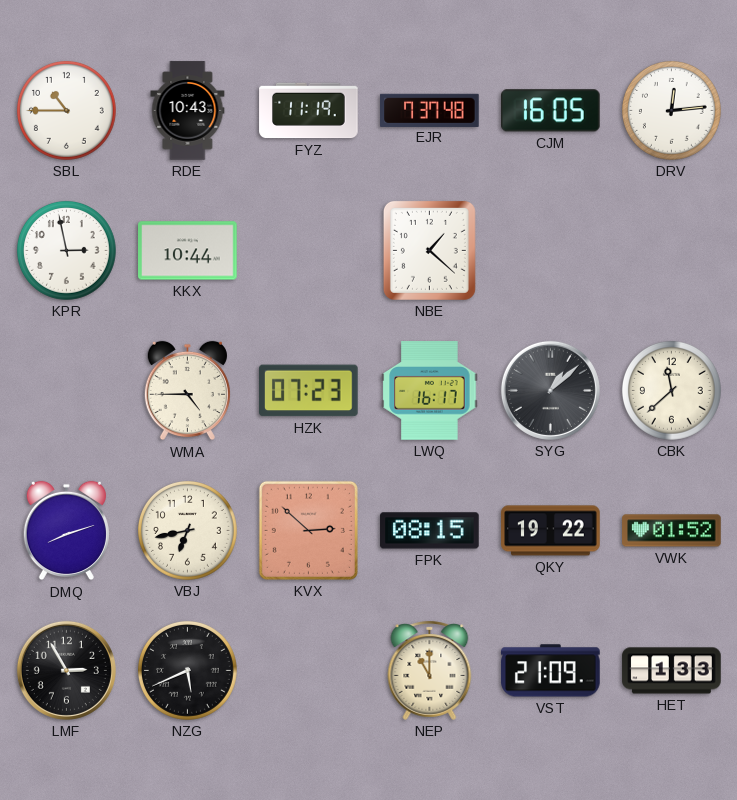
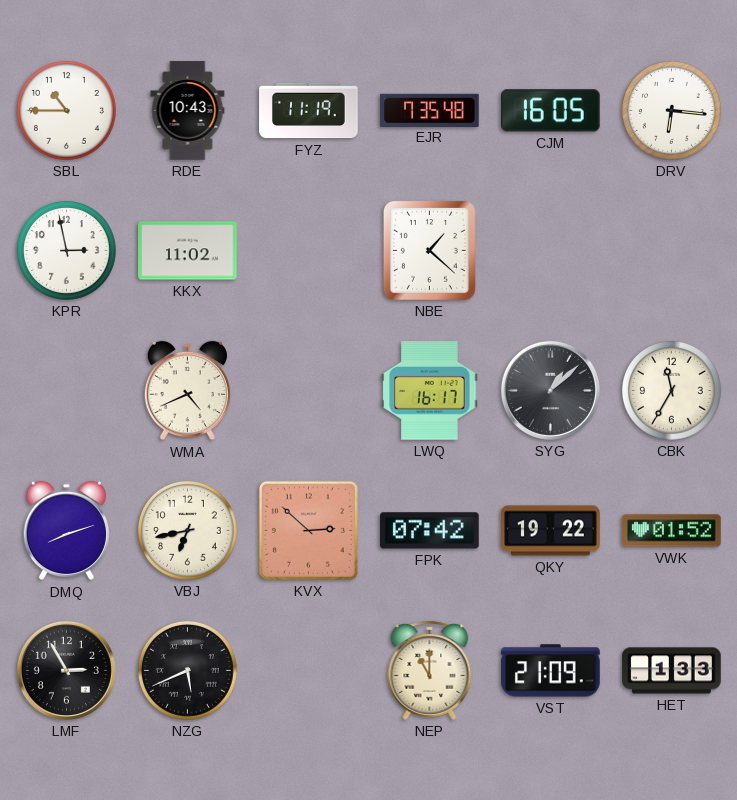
EJR: 7:37 -> 7:35
DRV: 12:14 -> 6:16
KKX: 10:44 -> 11:02
WMA: 4:45 -> 4:41
HZK: 07:23 -> none
CBK: 11:38 -> 11:35
FPK: 08:15 -> 07:42
